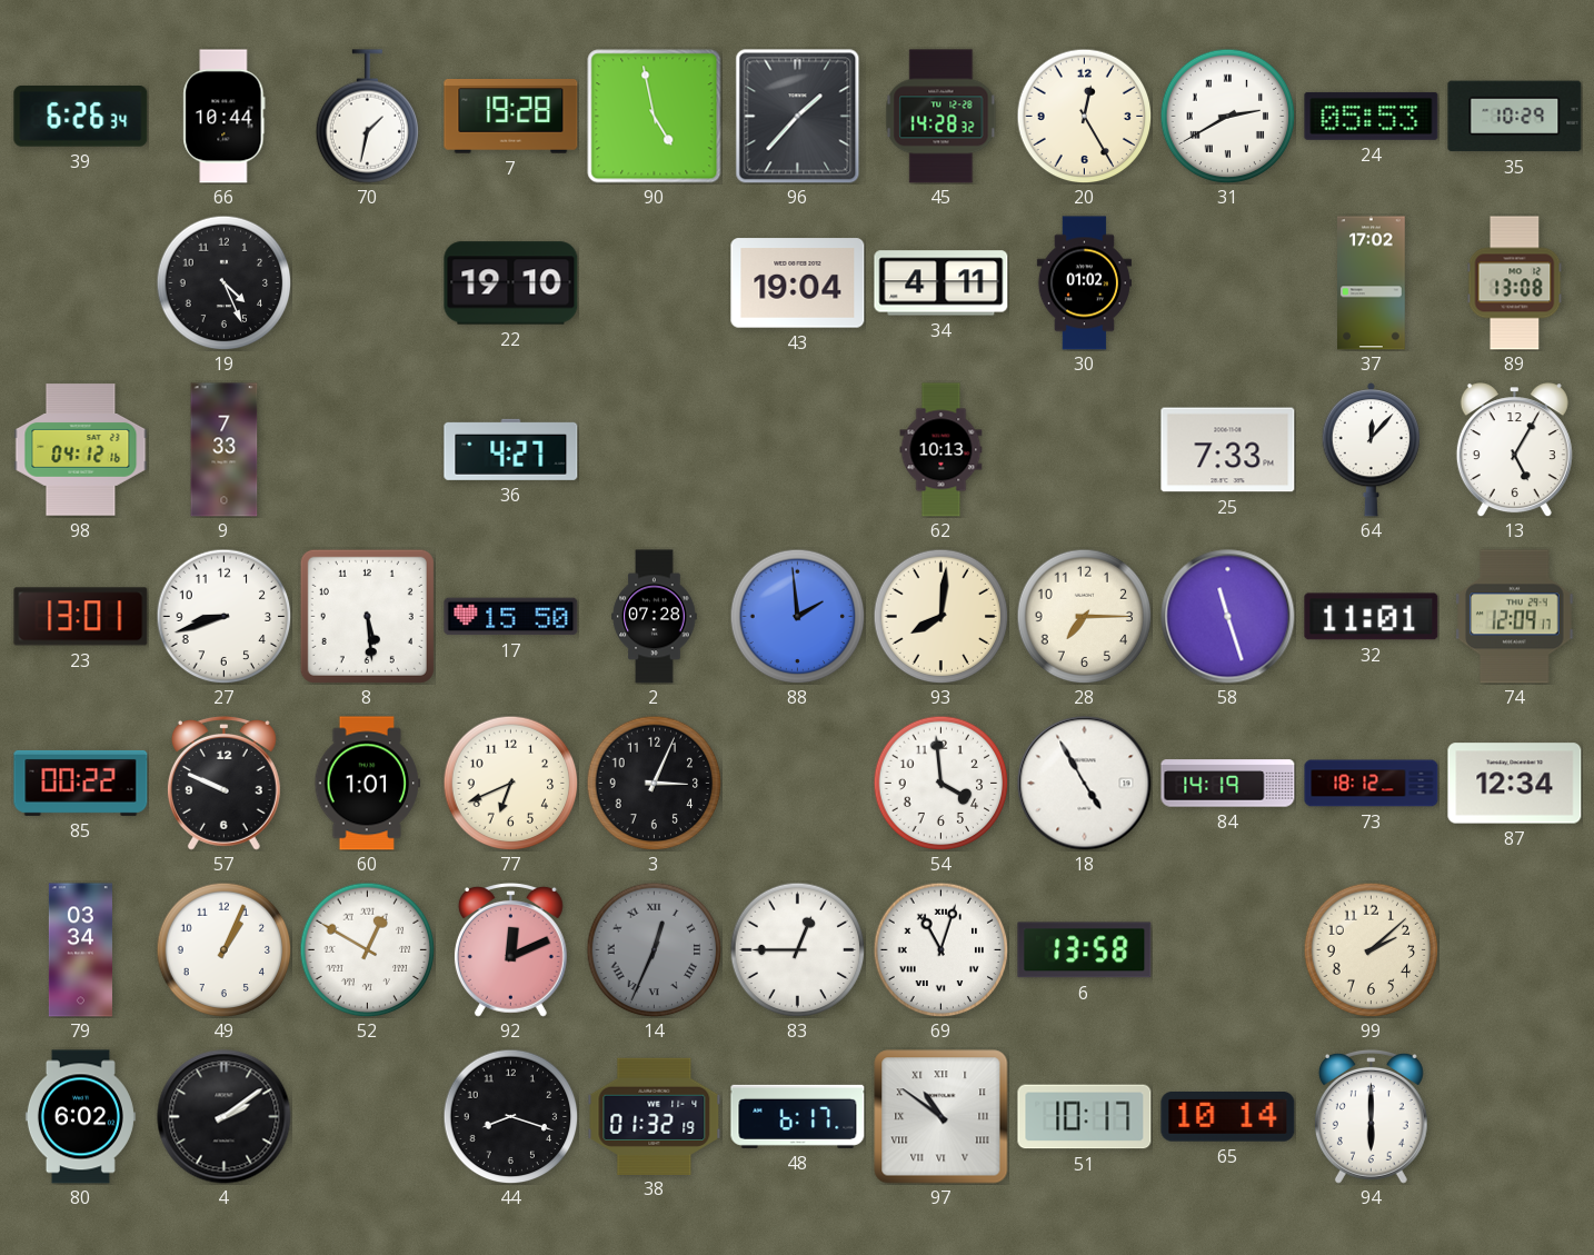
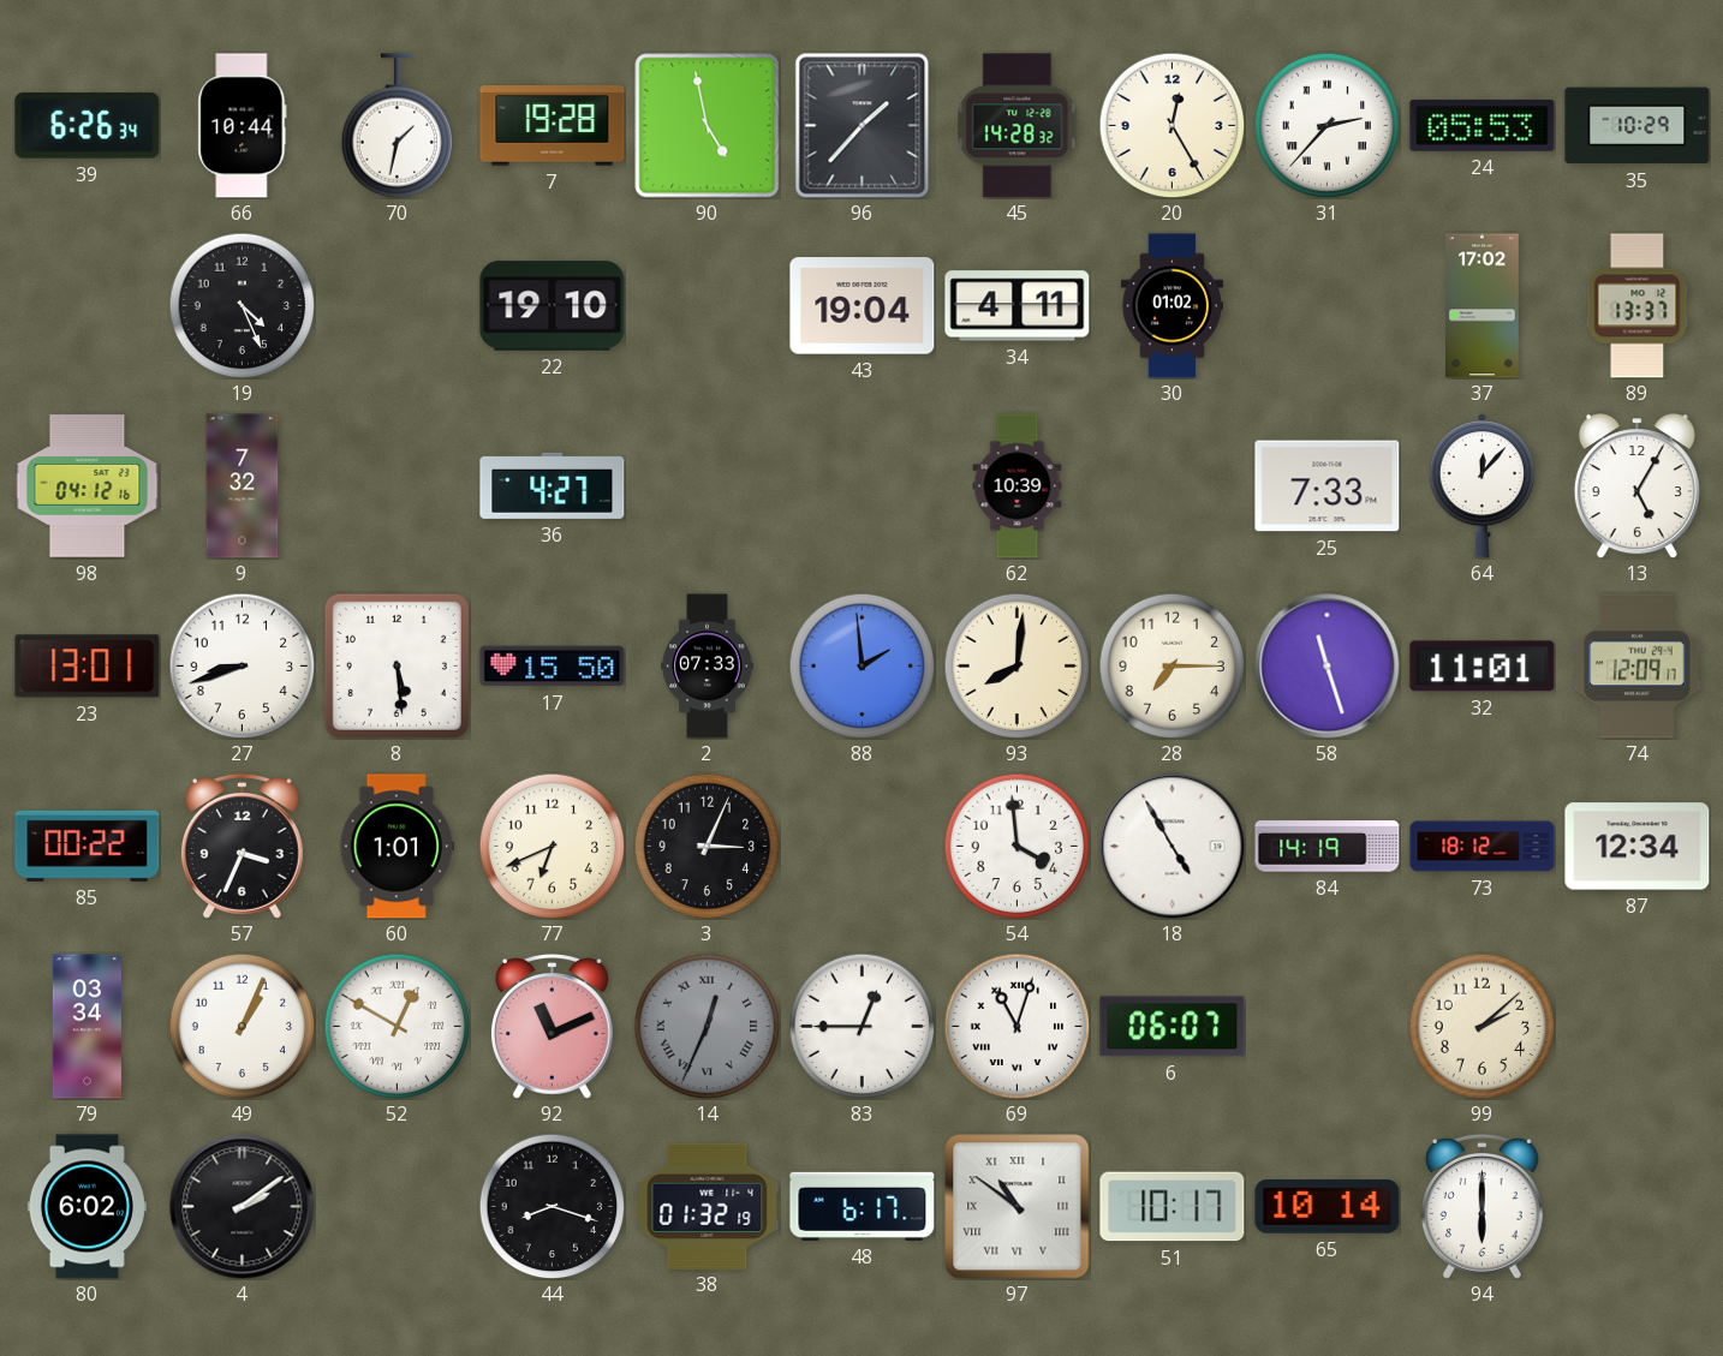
31: 2:40 -> 2:37
89: 13:08 -> 13:37
9: 7:33 -> 7:32
62: 10:13 -> 10:39
2: 07:28 -> 07:33
57: 9:49 -> 3:34
92: 12:11 -> 11:11
6: 13:58 -> 06:07
